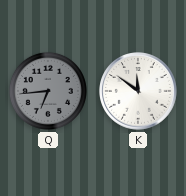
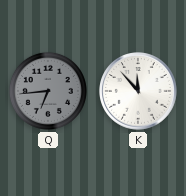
K: 11:51 -> 11:53
